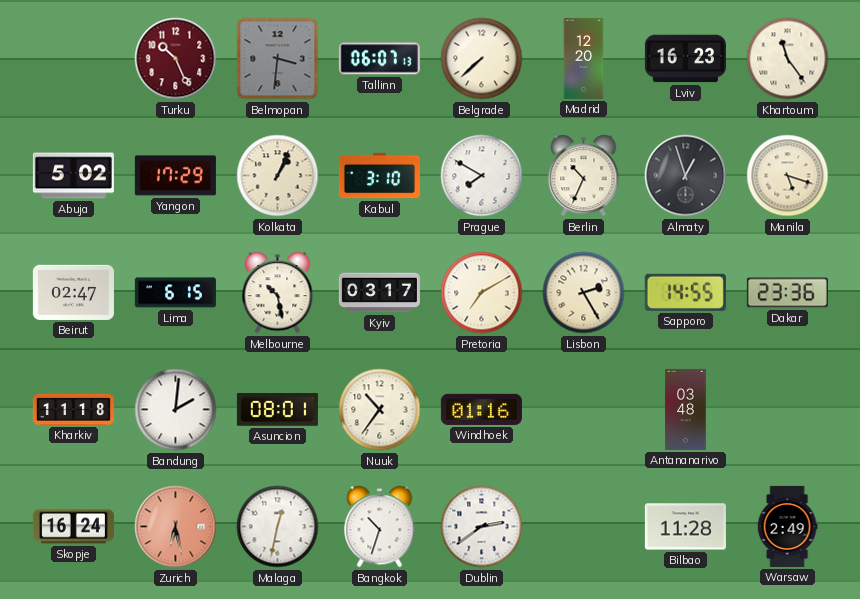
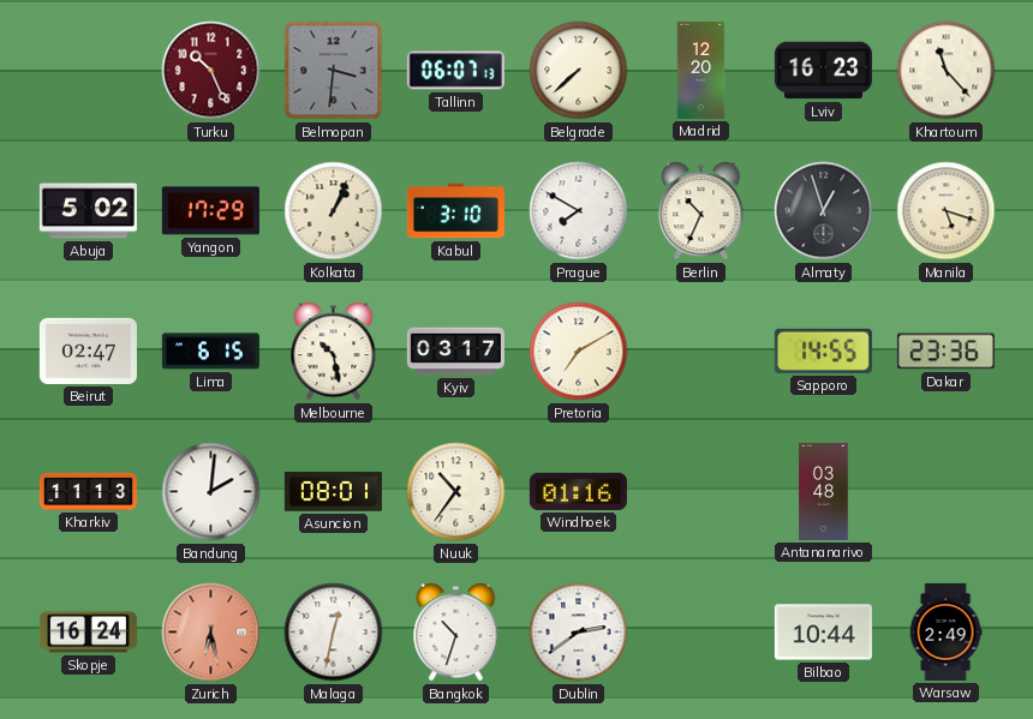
Khartoum: 11:24 -> 11:23
Lisbon: 2:25 -> none
Kharkiv: 11:18 -> 11:13
Bilbao: 11:28 -> 10:44
